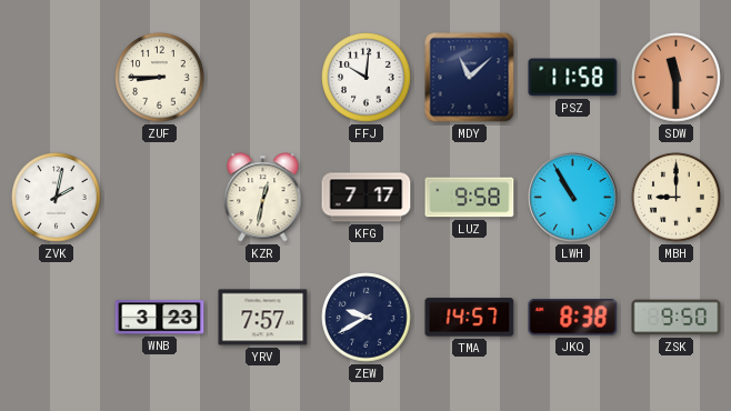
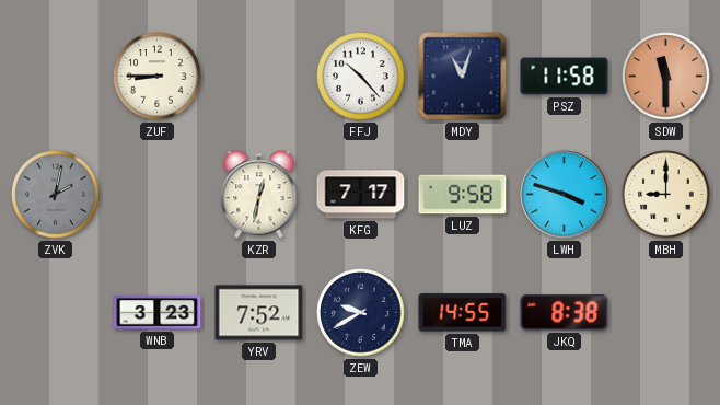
FFJ: 10:01 -> 10:23
MDY: 11:08 -> 11:03
ZVK dial: white -> grey
LWH: 10:55 -> 3:48
YRV: 7:57 -> 7:52
TMA: 14:57 -> 14:55
ZSK: 9:50 -> none
